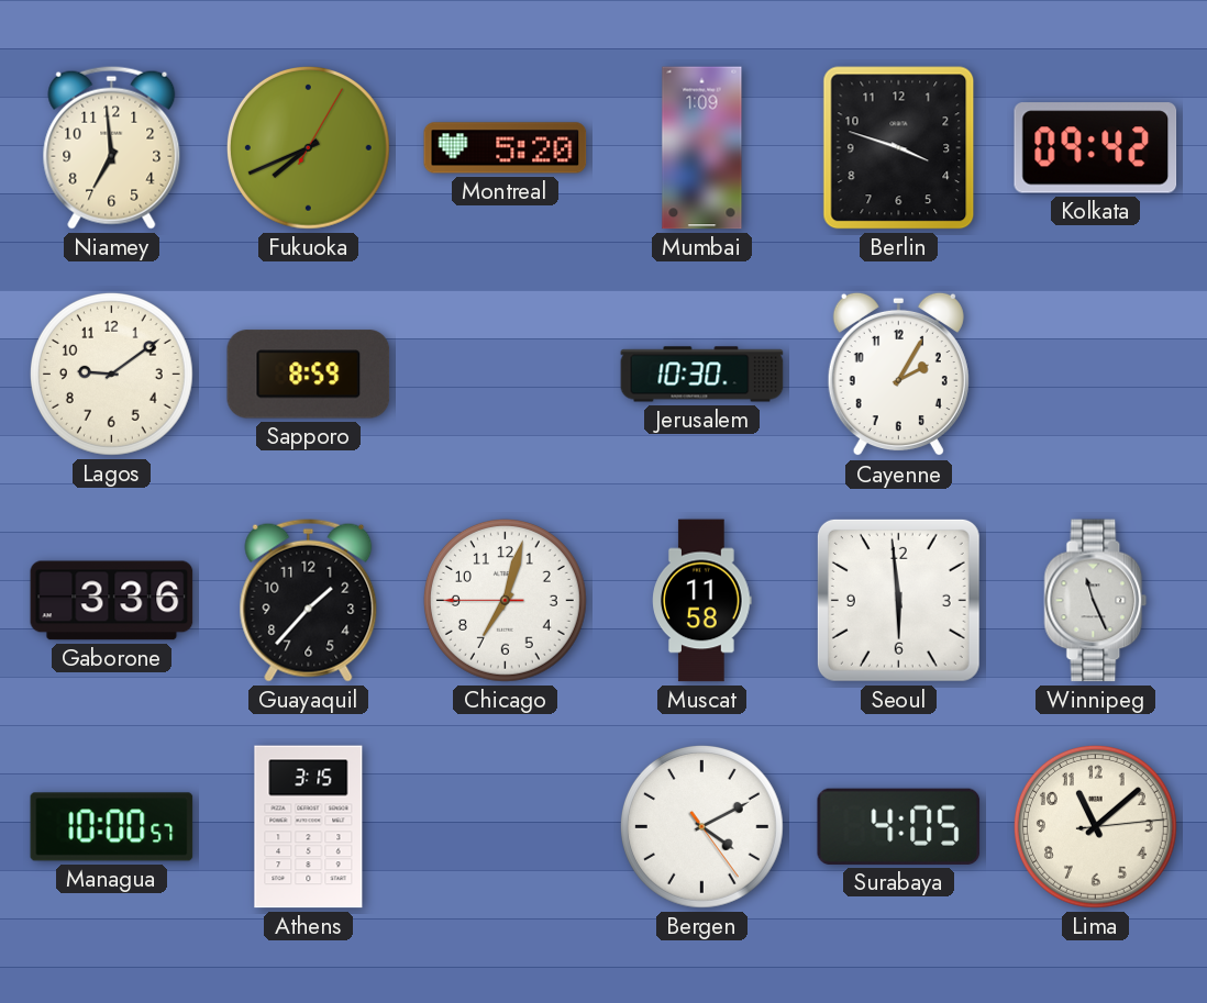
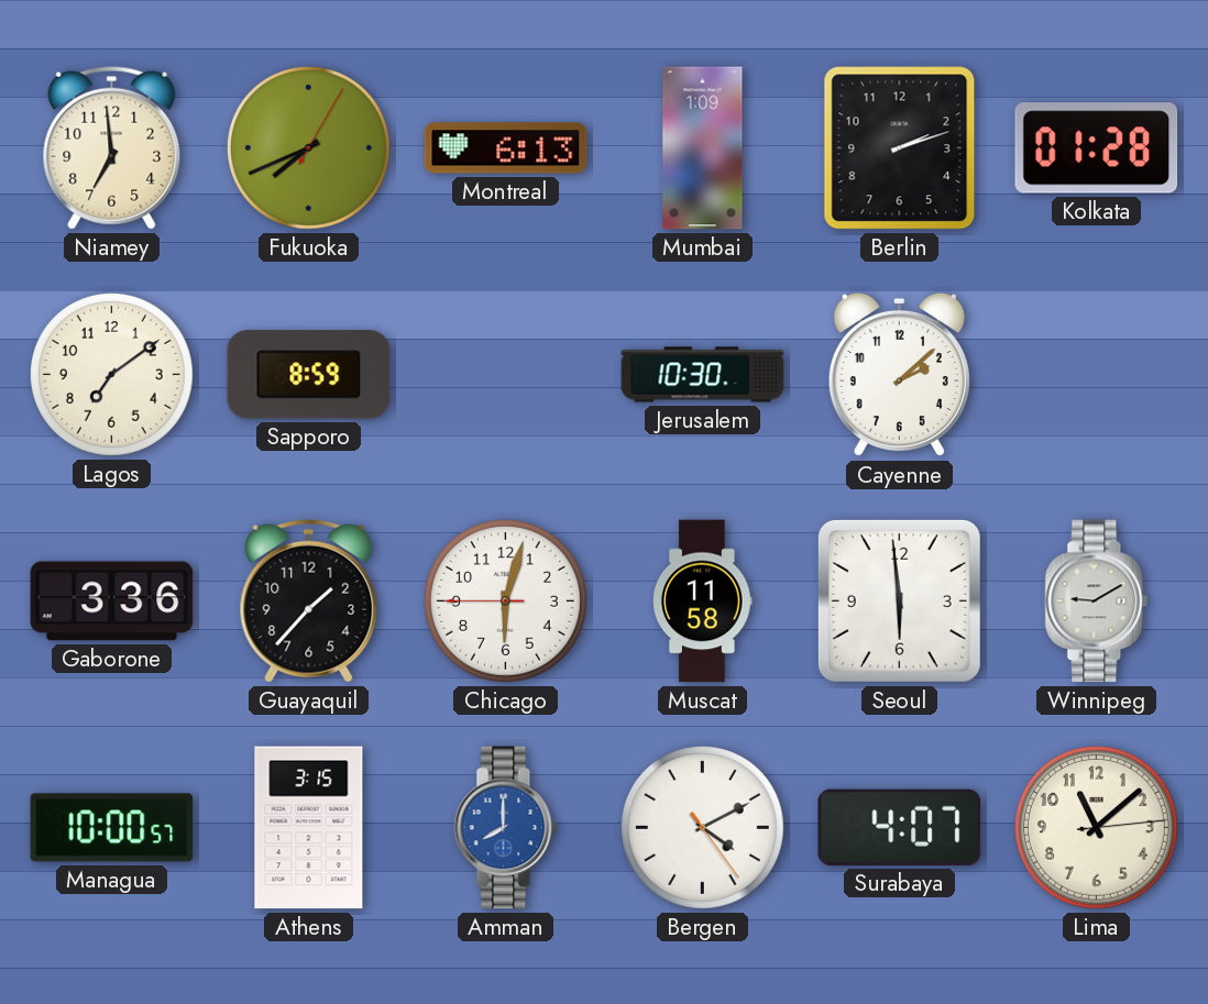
Montreal: 5:20 -> 6:13
Berlin: 3:48 -> 2:12
Kolkata: 09:42 -> 01:28
Lagos: 9:09 -> 7:09
Cayenne: 2:05 -> 2:08
Chicago: 7:02 -> 6:02
Winnipeg: 11:26 -> 9:10
Amman: none -> 8:00
Surabaya: 4:05 -> 4:07
